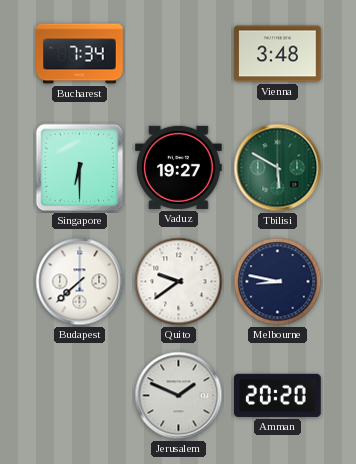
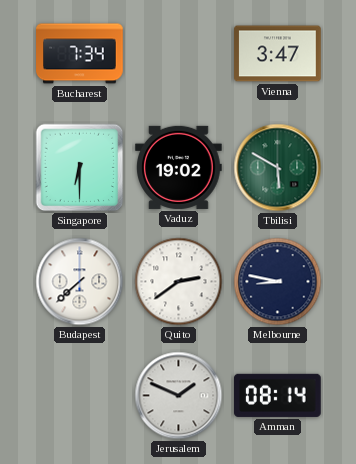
Vienna: 3:48 -> 3:47
Vaduz: 19:27 -> 19:02
Quito: 9:39 -> 2:39
Amman: 20:20 -> 08:14
